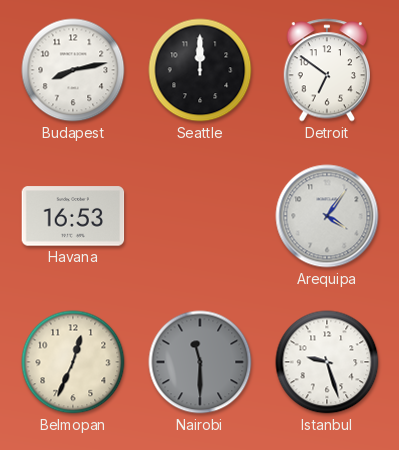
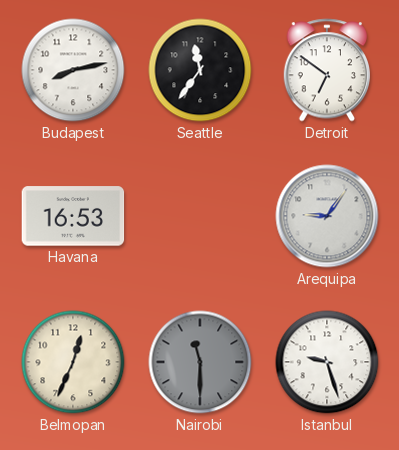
Seattle: 12:00 -> 11:36
Arequipa: 4:06 -> 9:06
